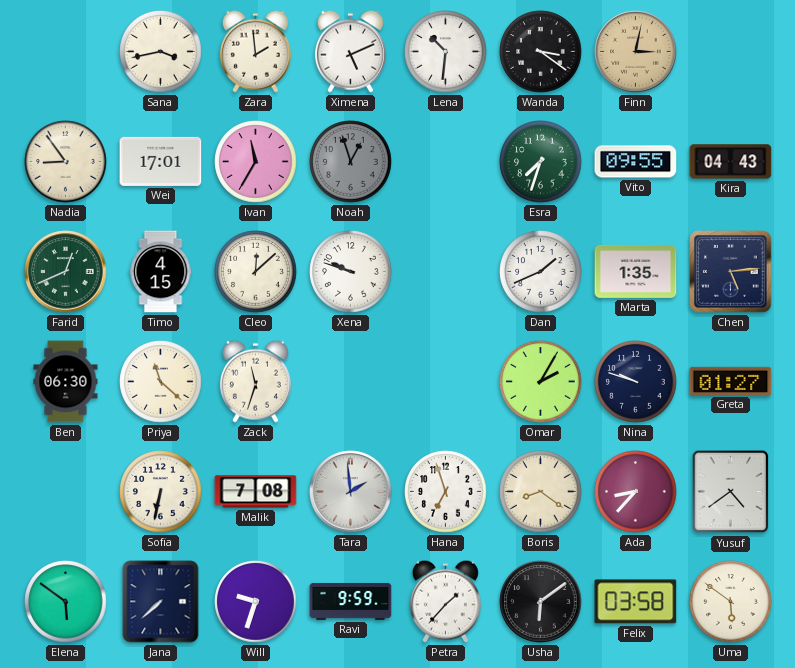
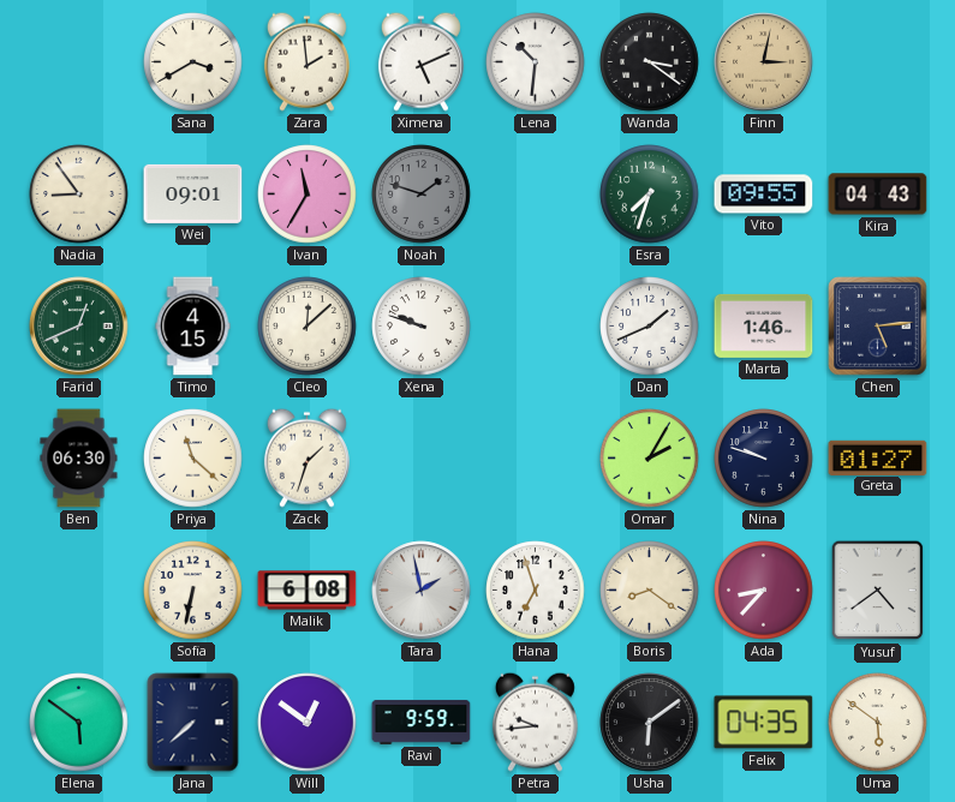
Sana: 3:43 -> 3:40
Wei: 17:01 -> 09:01
Noah: 12:57 -> 1:48
Marta: 1:35 -> 1:46
Zack: 11:33 -> 1:33
Malik: 7:08 -> 6:08
Tara: 1:59 -> 1:58
Will: 9:33 -> 12:51
Petra: 1:37 -> 9:44
Felix: 03:58 -> 04:35
